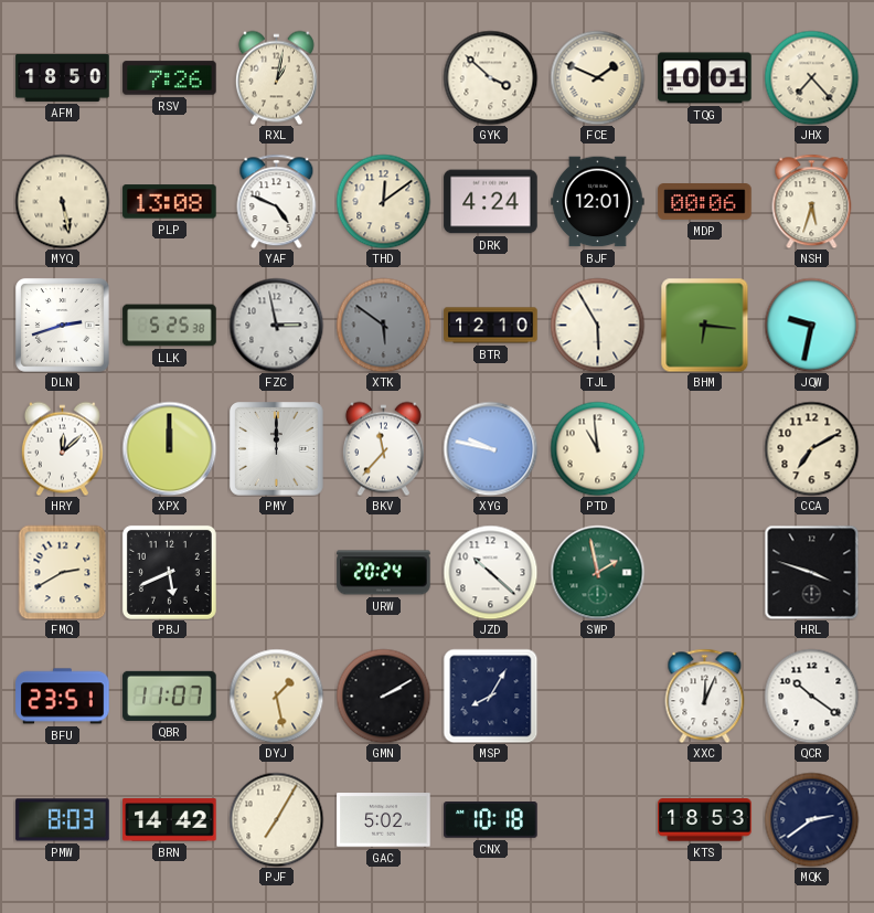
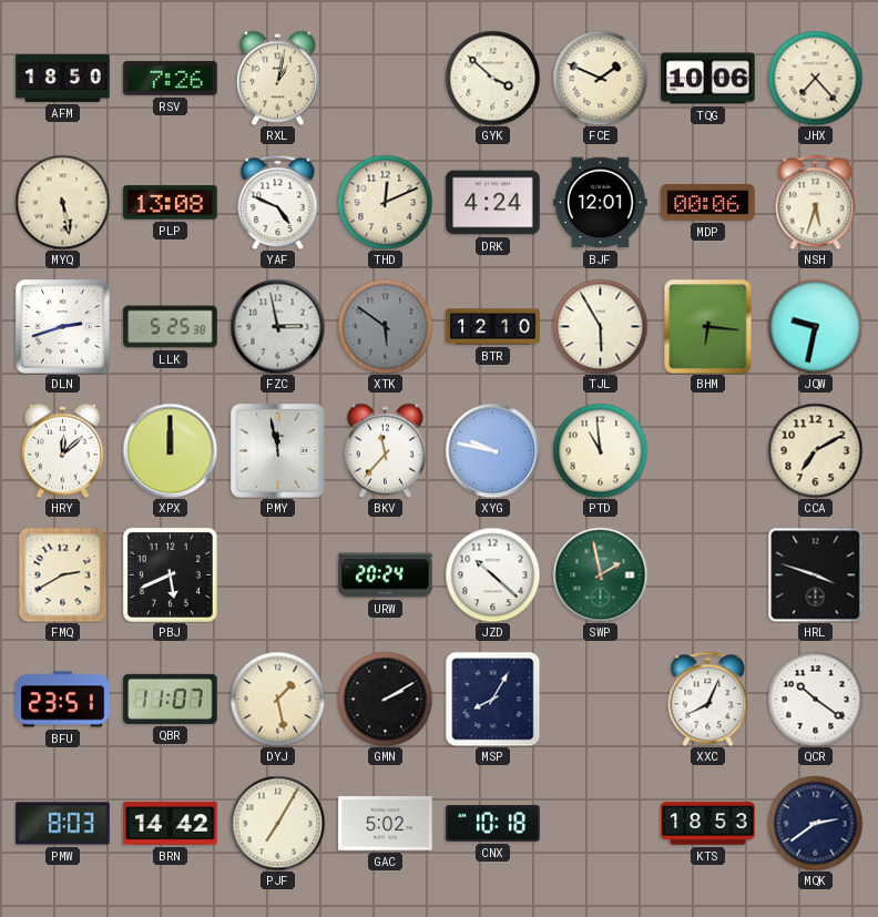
TQG: 10:01 -> 10:06
THD: 12:09 -> 12:11
PMY: 12:00 -> 11:58
XXC: 12:04 -> 8:04
